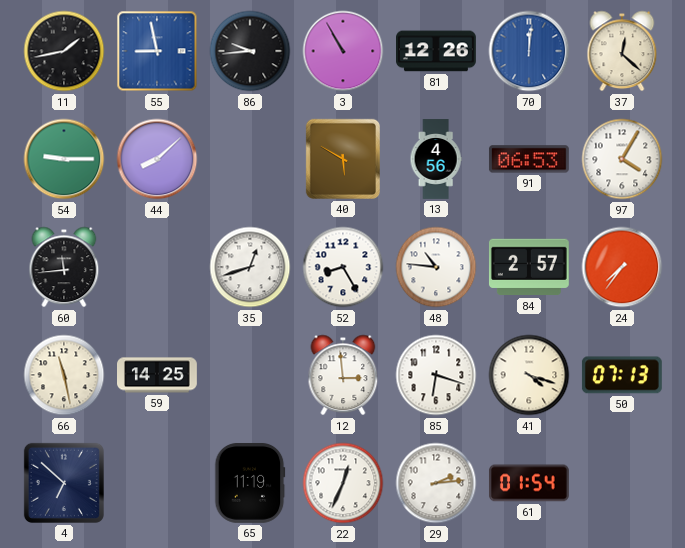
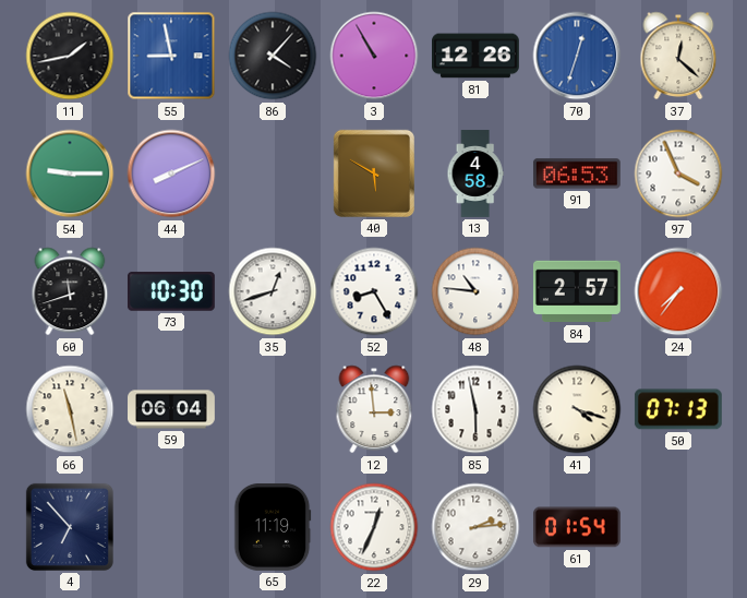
86: 9:44 -> 4:07
70: 12:01 -> 12:33
44: 8:08 -> 8:11
13: 4:56 -> 4:58
97: 4:05 -> 3:56
60: 11:44 -> 11:42
73: none -> 10:30
59: 14:25 -> 06:04
85: 6:18 -> 5:58
4: 6:52 -> 6:53
